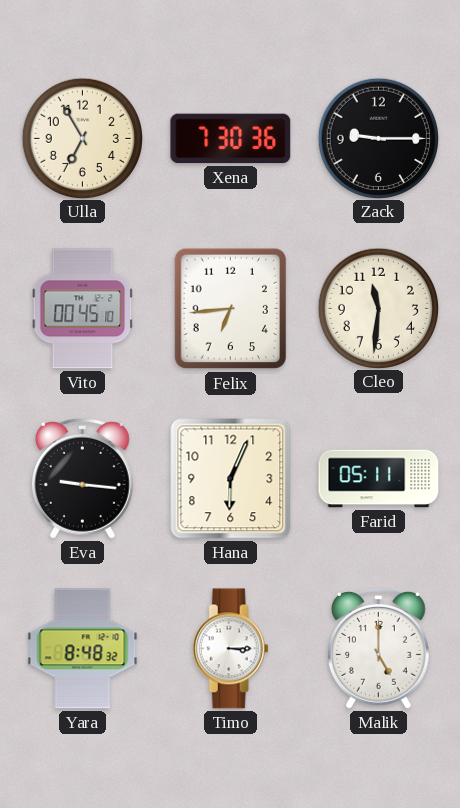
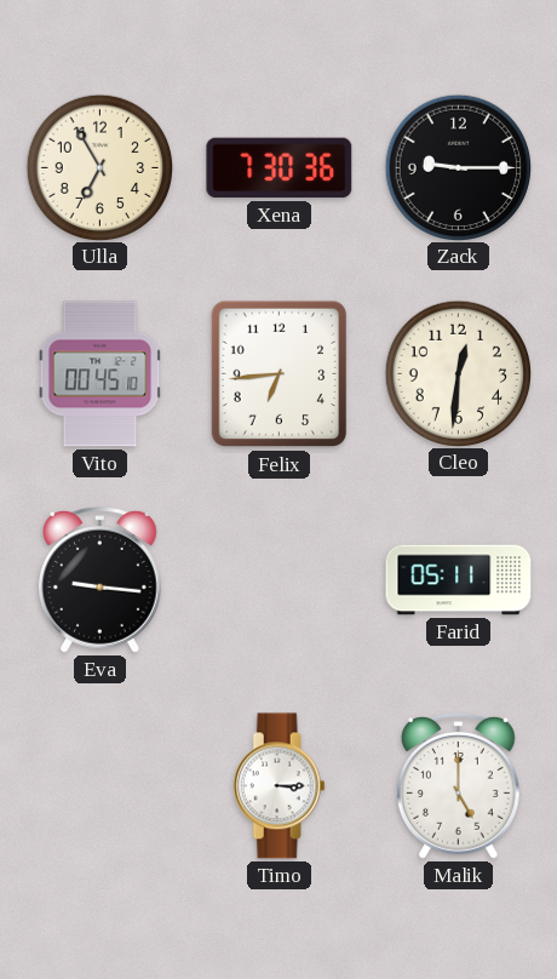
Cleo: 11:31 -> 12:31
Hana: 6:04 -> none
Yara: 8:48 -> none
